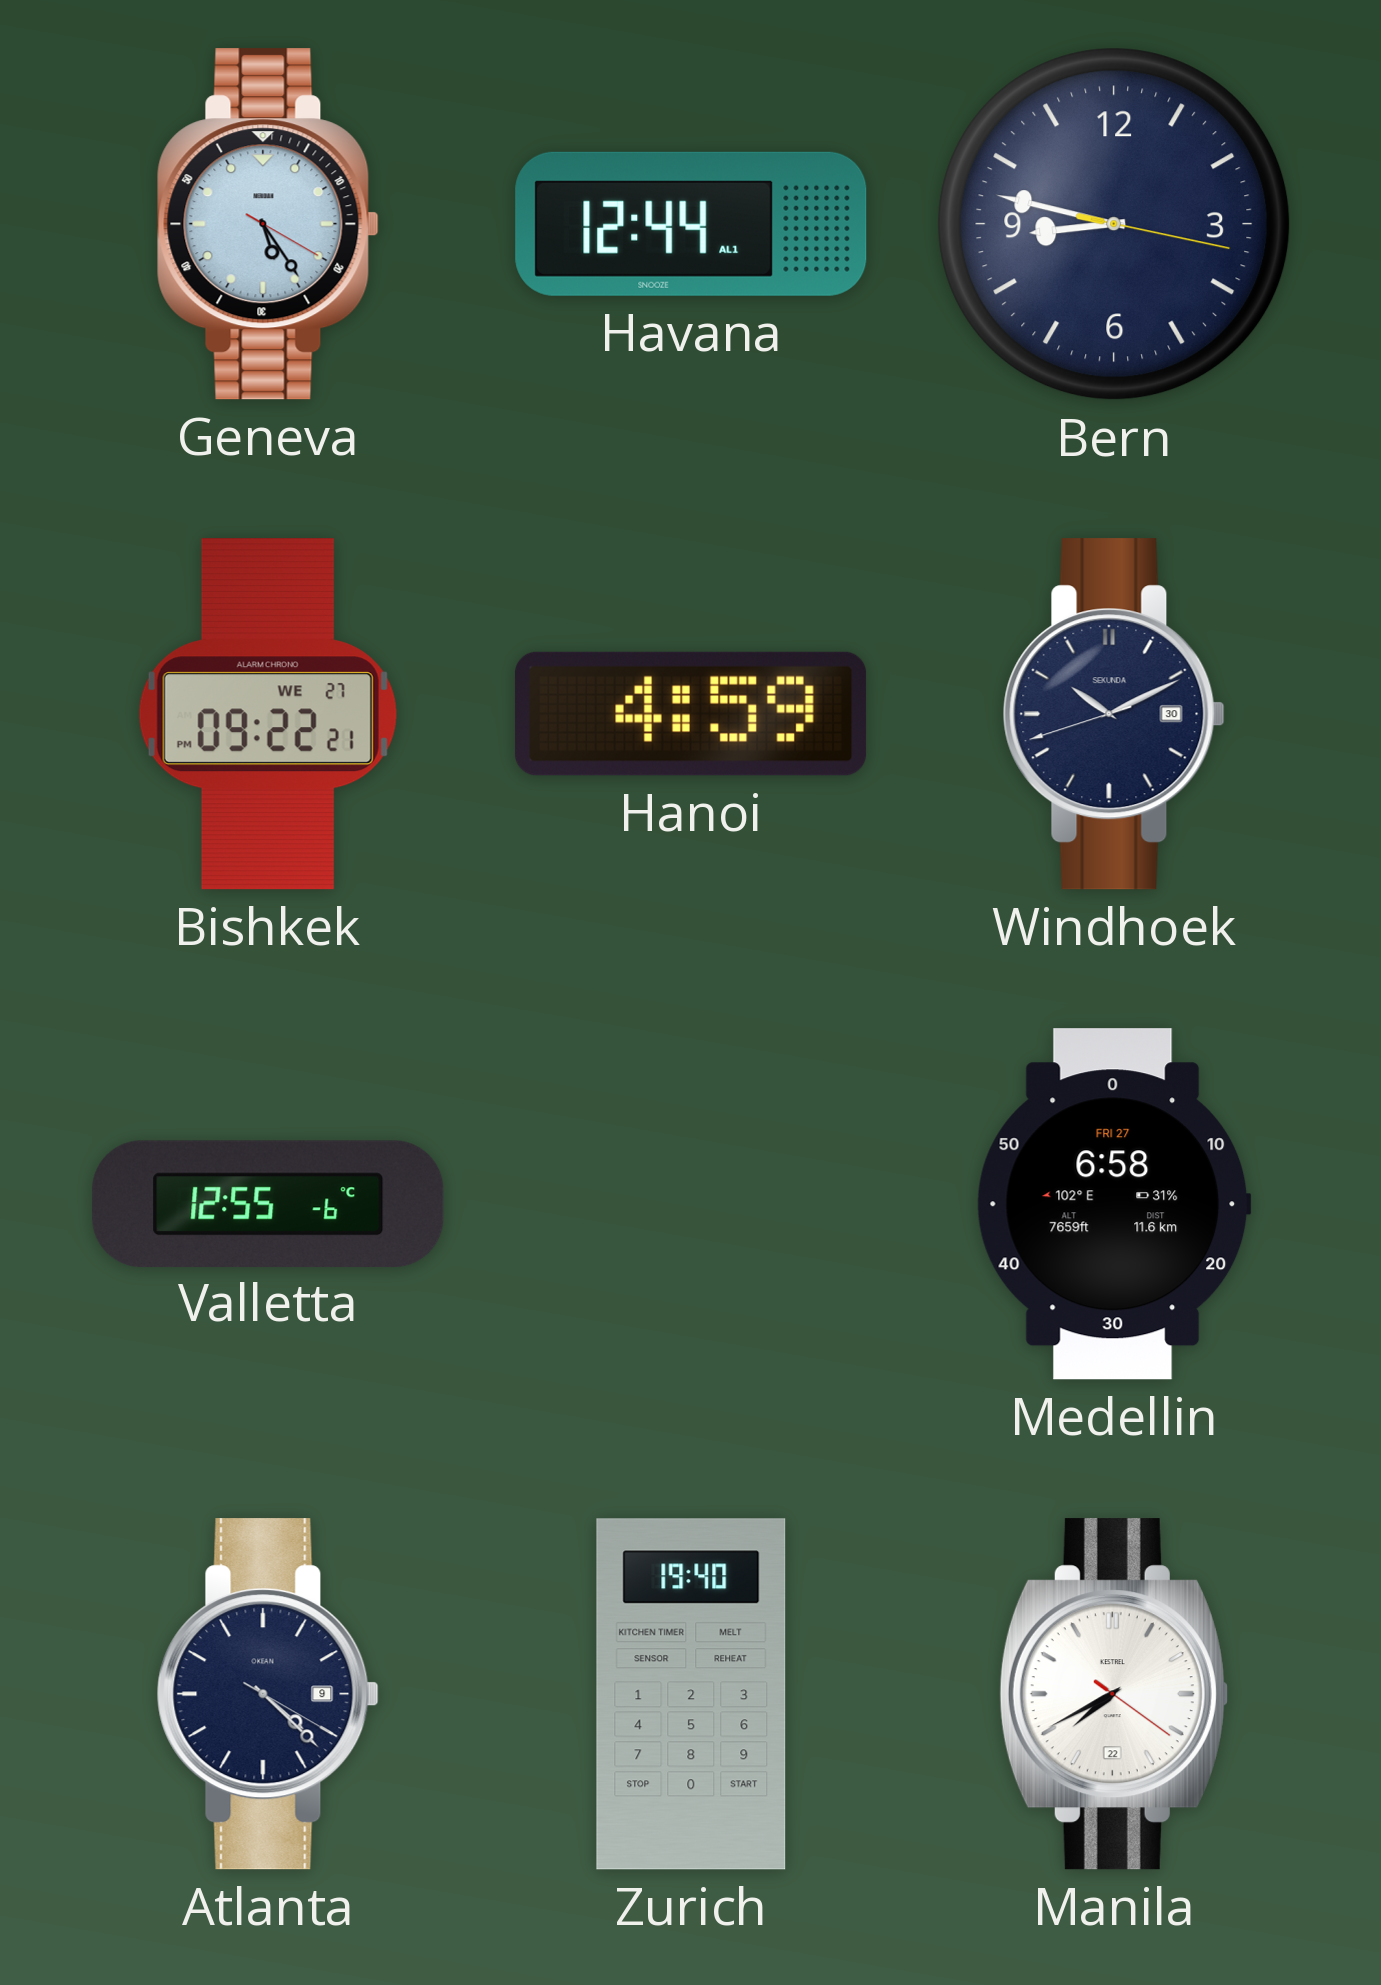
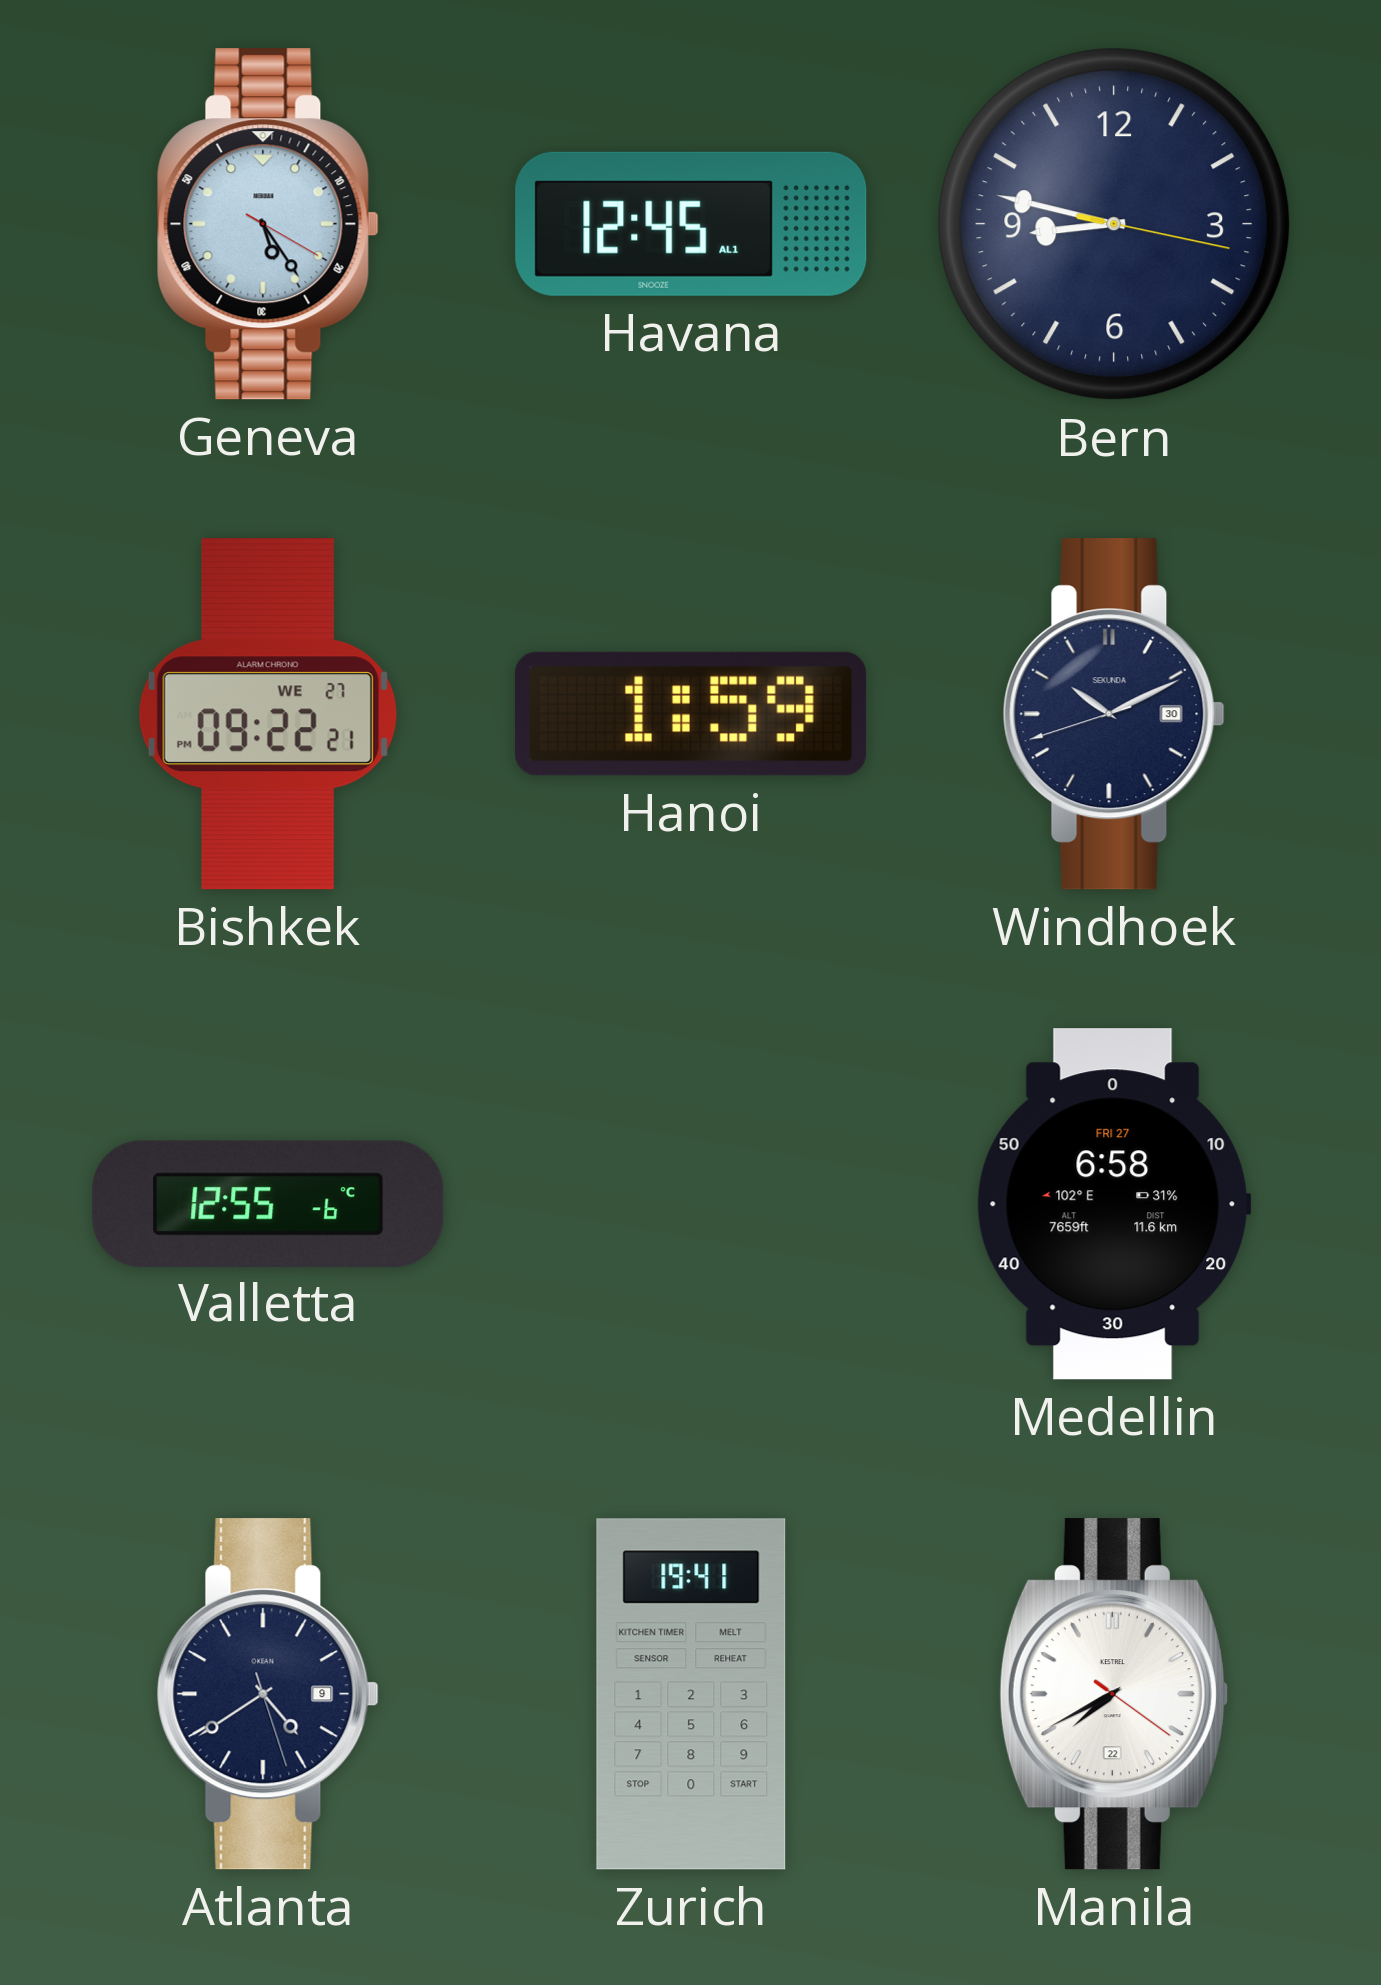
Havana: 12:44 -> 12:45
Hanoi: 4:59 -> 1:59
Atlanta: 4:22 -> 4:39
Zurich: 19:40 -> 19:41
